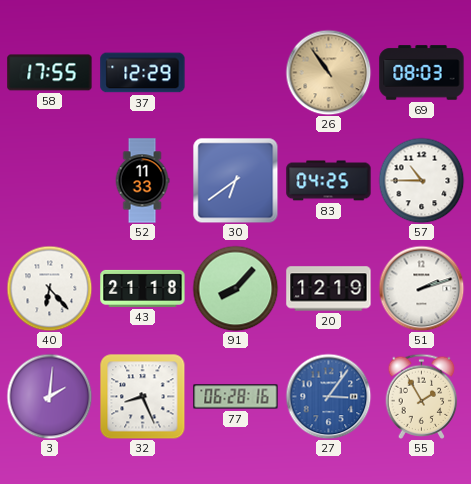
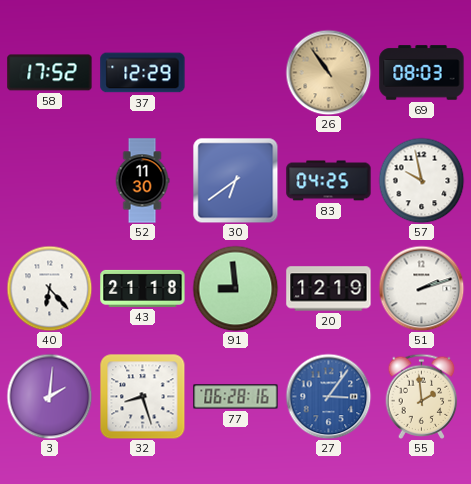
58: 17:55 -> 17:52
52: 11:33 -> 11:30
57: 10:45 -> 9:58
91: 8:07 -> 8:59
32: 8:26 -> 8:27
55: 1:55 -> 1:59
